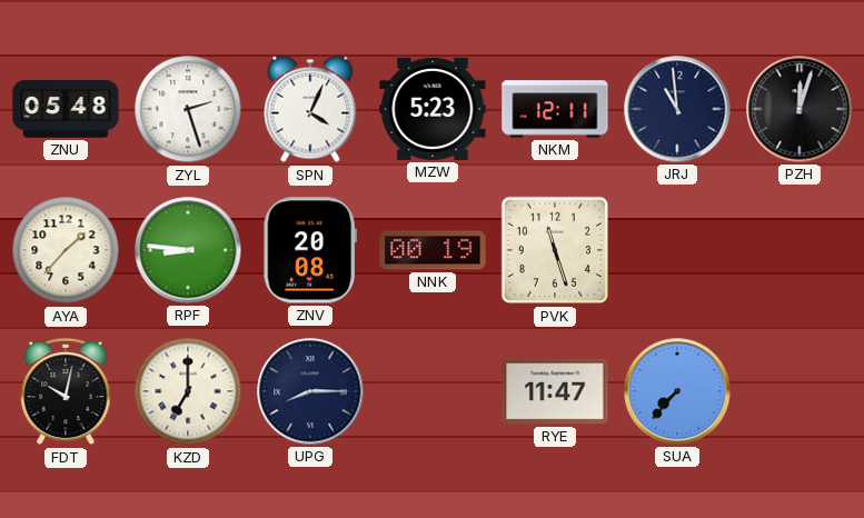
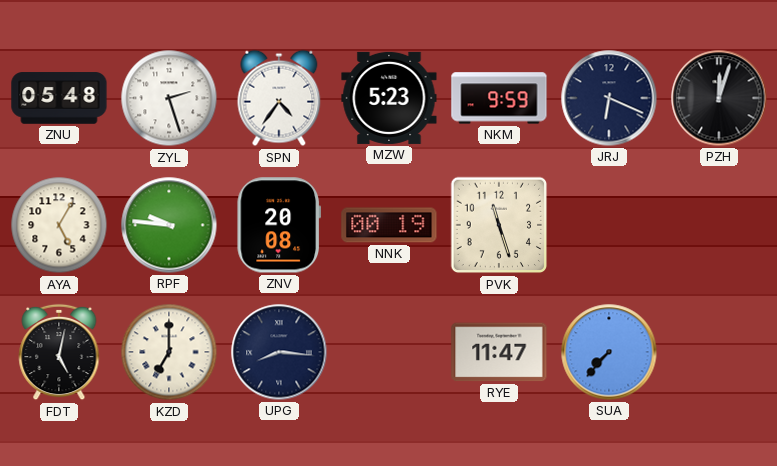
SPN: 4:04 -> 4:36
NKM: 12:11 -> 9:59
JRJ: 10:59 -> 6:19
AYA: 1:37 -> 5:05
RPF: 8:46 -> 9:46
FDT: 10:02 -> 5:02
UPG: 8:15 -> 8:16
